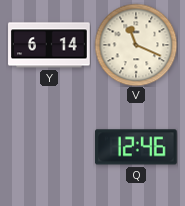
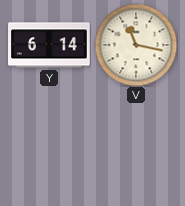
V: 11:19 -> 11:17
Q: 12:46 -> none
